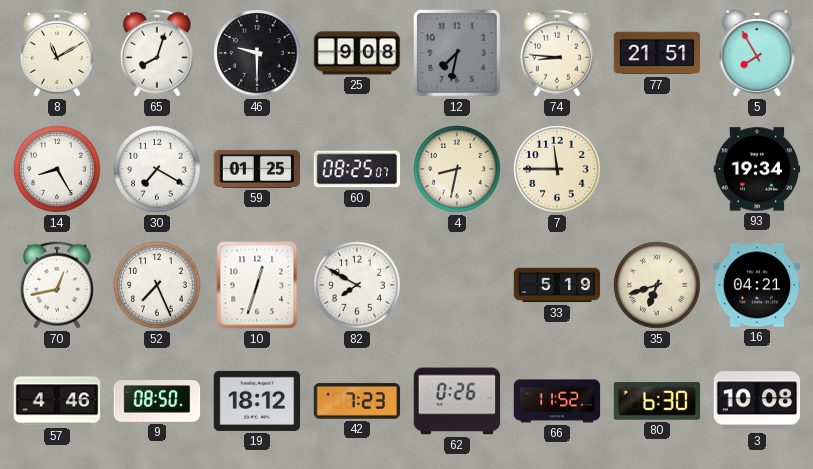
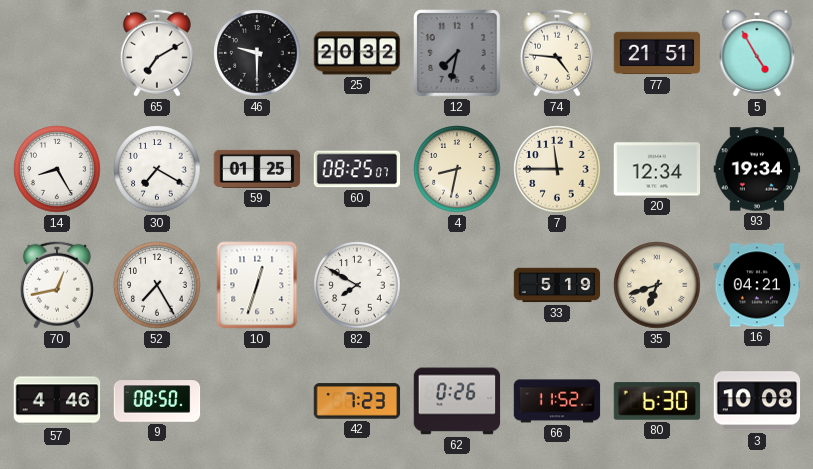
8: 11:10 -> none
65: 8:03 -> 7:10
25: 9:08 -> 20:32
74: 8:46 -> 4:46
5: 7:55 -> 4:55
20: none -> 12:34
52: 7:26 -> 7:25
19: 18:12 -> none
